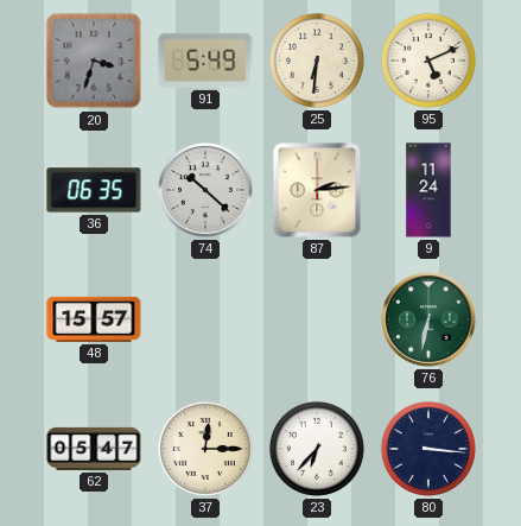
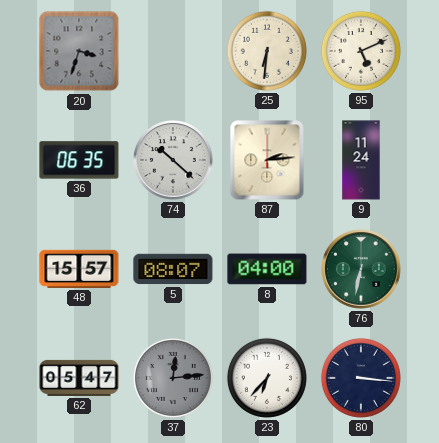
91: 5:49 -> none
5: none -> 08:07
8: none -> 04:00
37: 12:15 -> 12:14
37 dial: cream -> grey
